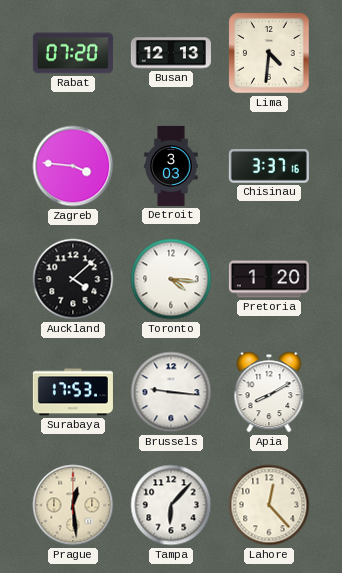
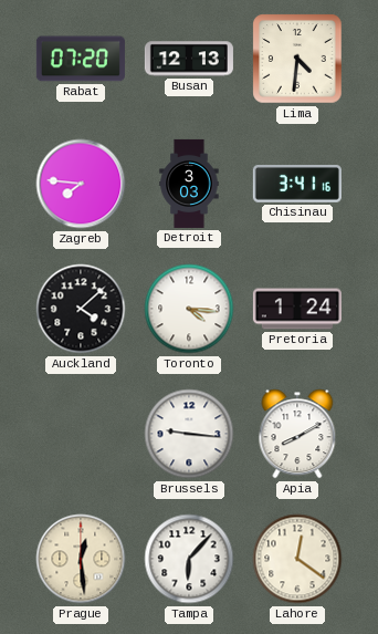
Zagreb: 3:46 -> 7:46
Chisinau: 3:37 -> 3:41
Pretoria: 1:20 -> 1:24
Surabaya: 17:53 -> none
Lahore: 12:23 -> 12:21
